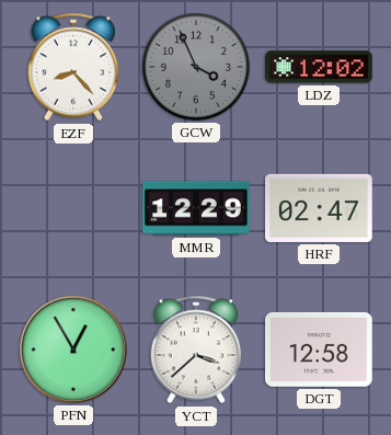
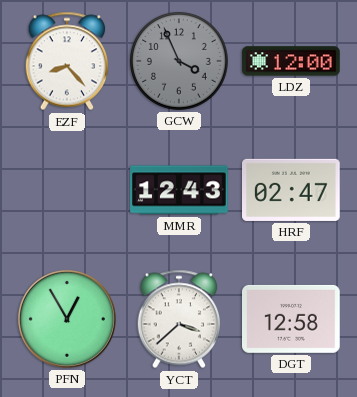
LDZ: 12:02 -> 12:00
MMR: 12:29 -> 12:43
